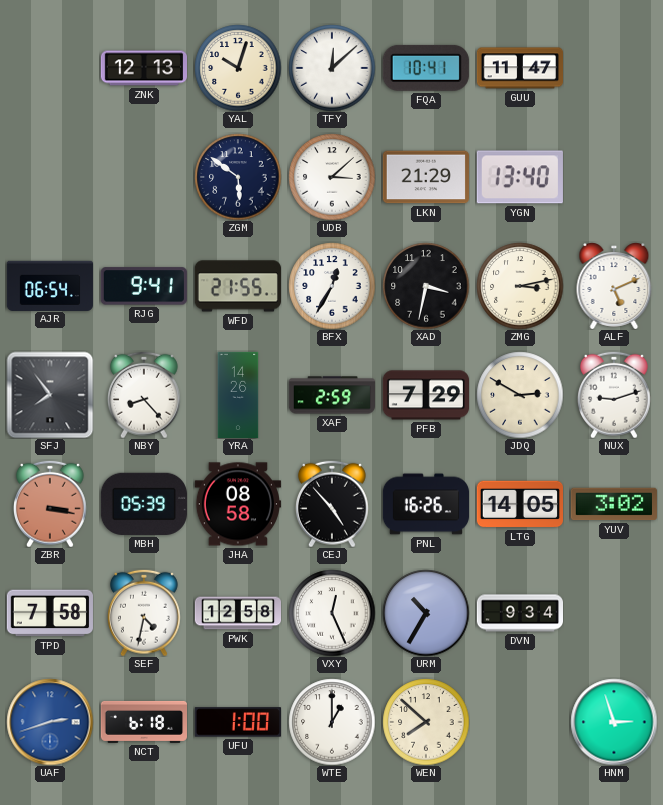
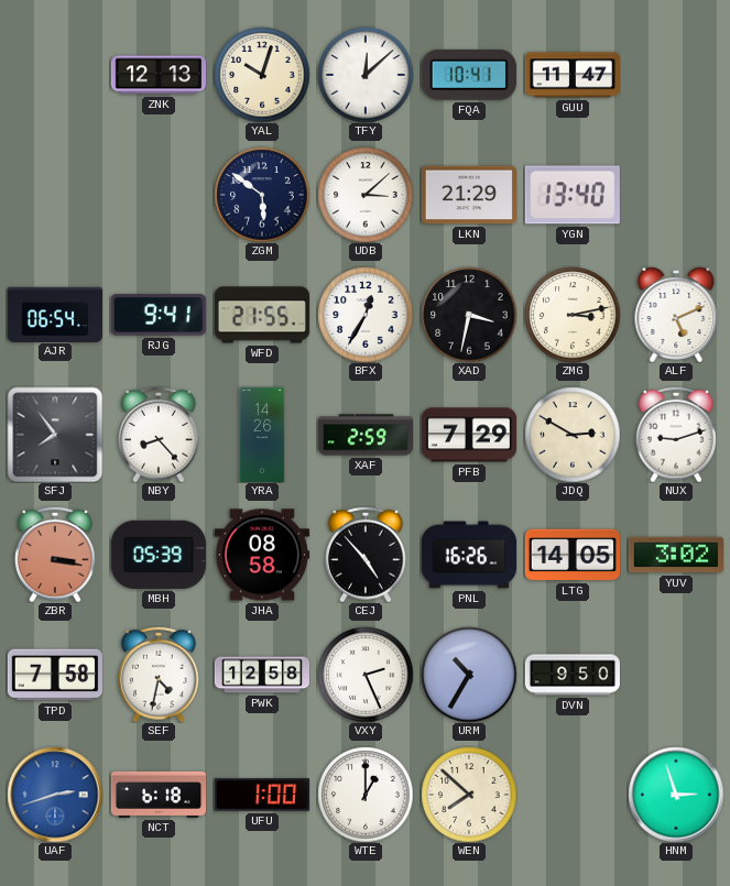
VXY: 12:26 -> 2:26
DVN: 9:34 -> 9:50
